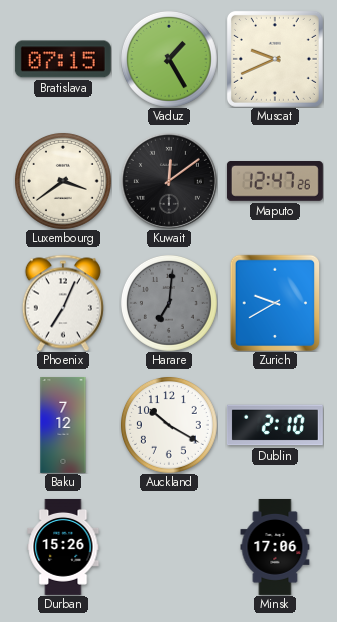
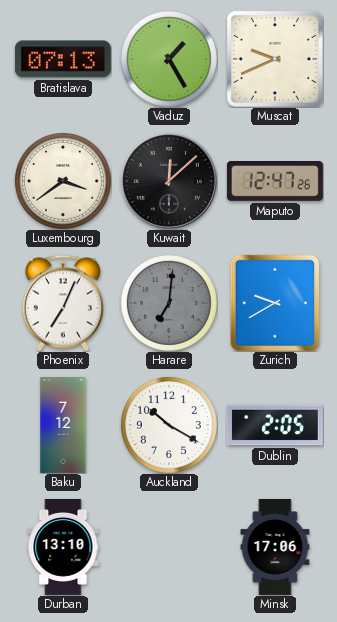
Bratislava: 07:15 -> 07:13
Kuwait: 12:09 -> 12:08
Dublin: 2:10 -> 2:05
Durban: 15:26 -> 13:10
